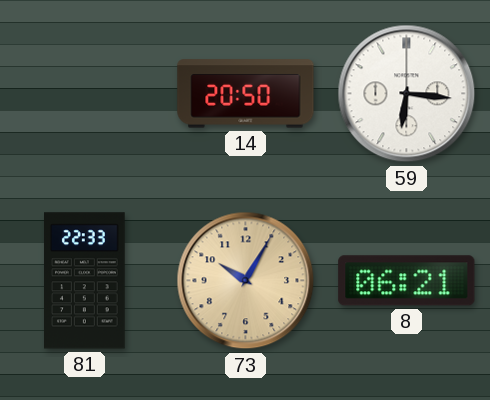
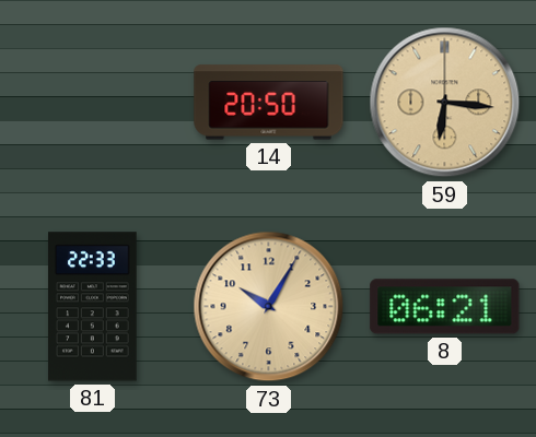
59 dial: white -> champagne
